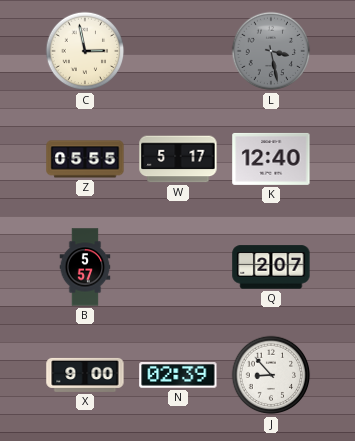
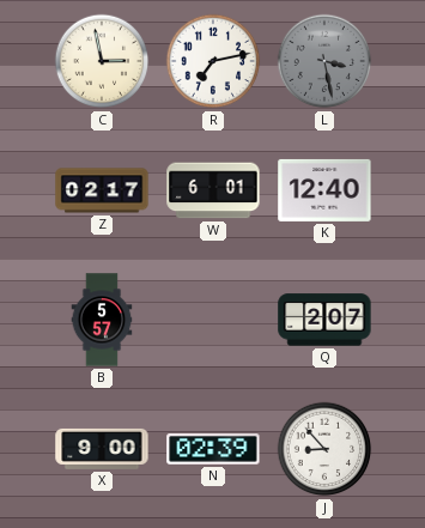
R: none -> 7:13
Z: 05:55 -> 02:17
W: 5:17 -> 6:01
